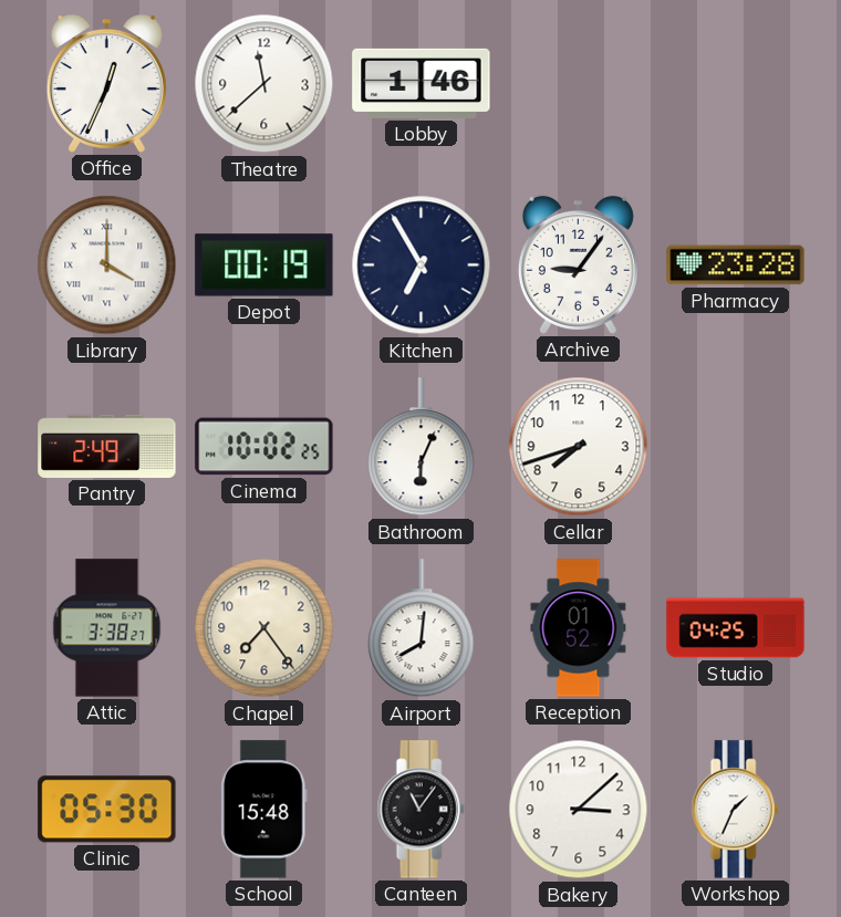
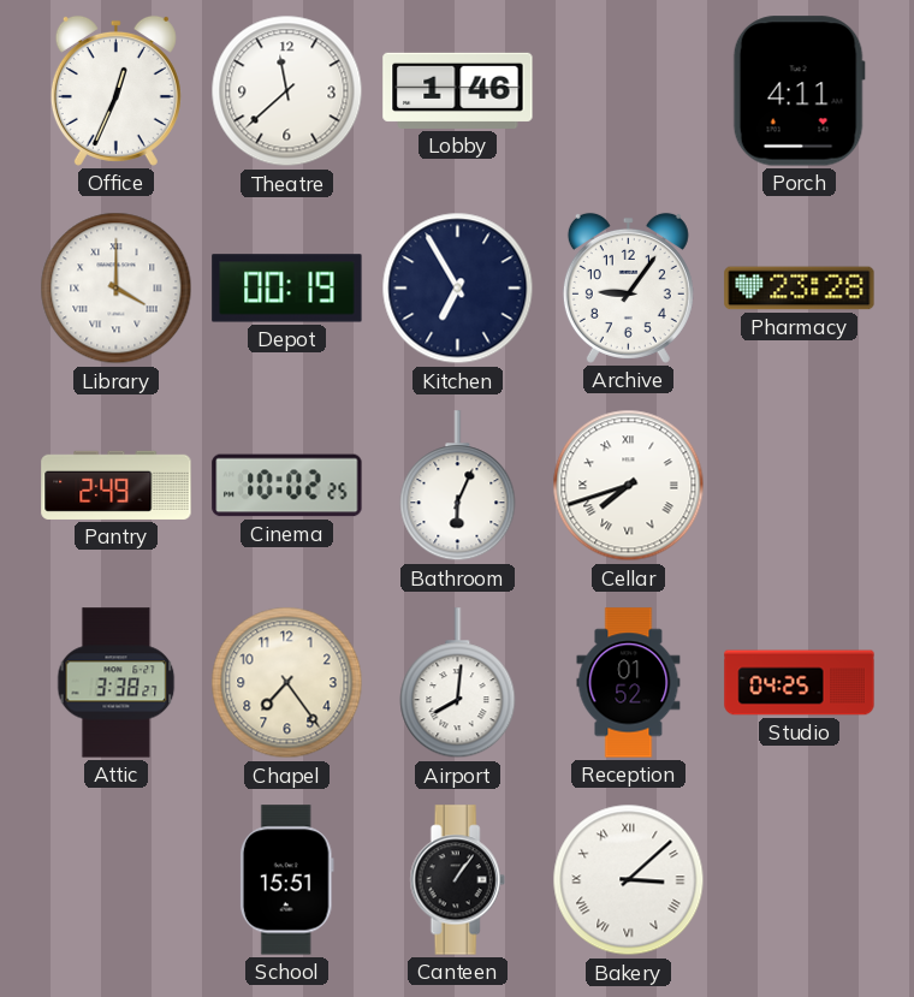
Porch: none -> 4:11
Cellar numerals: Arabic -> Roman
Clinic: 05:30 -> none
School: 15:48 -> 15:51
Canteen: 11:06 -> 1:06
Bakery numerals: Arabic -> Roman
Workshop: 1:34 -> none
